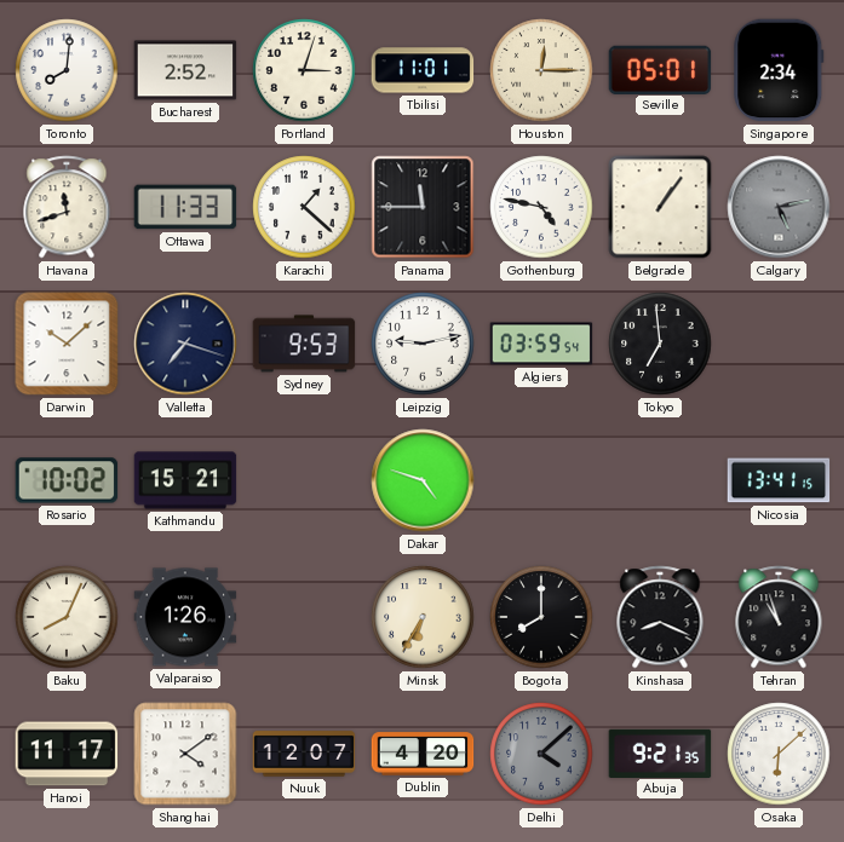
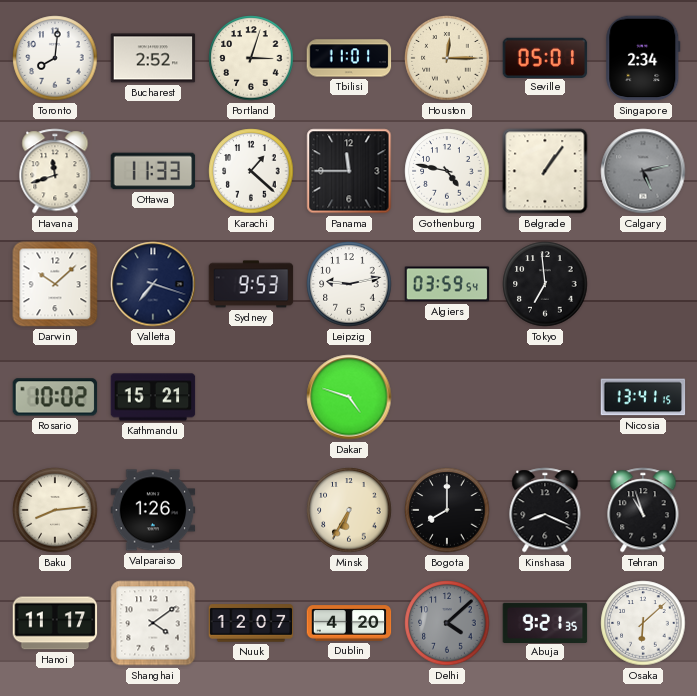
Baku: 8:04 -> 8:14
